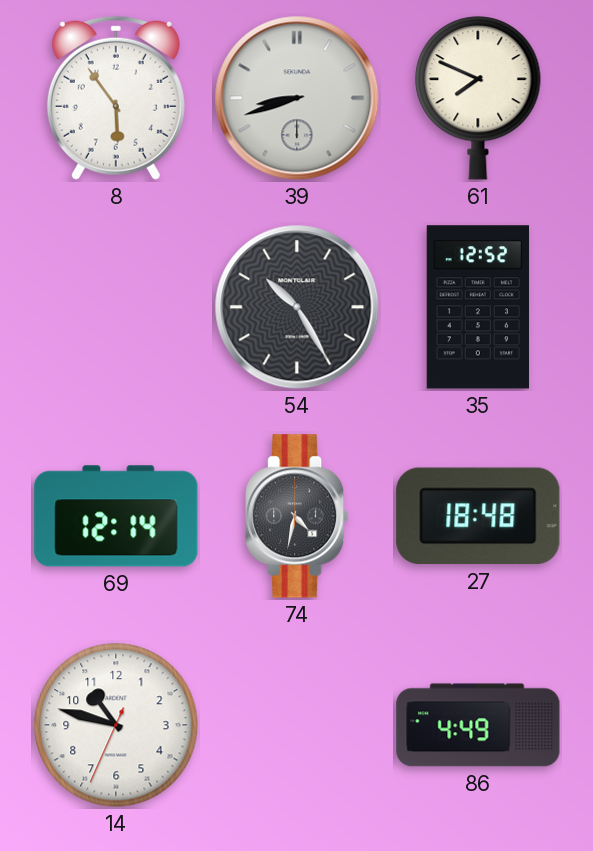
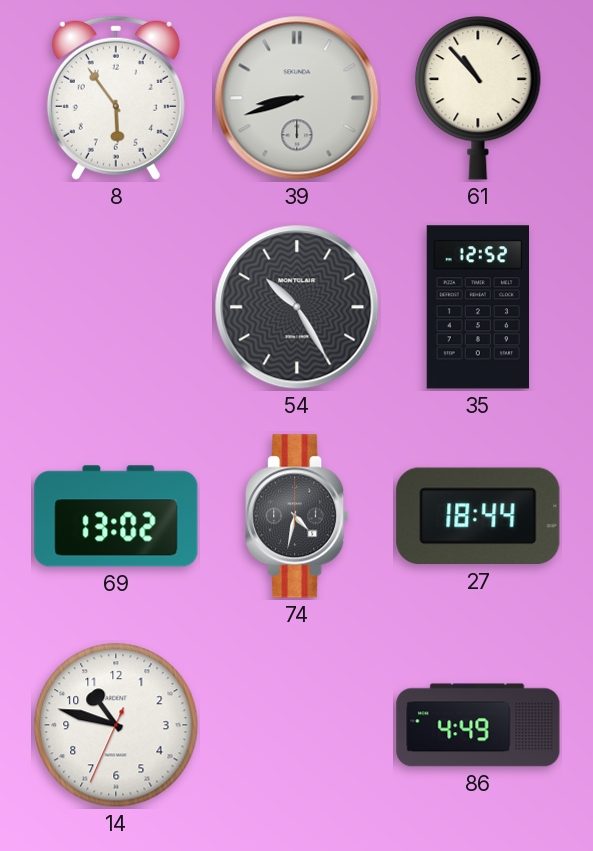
61: 7:49 -> 10:53
69: 12:14 -> 13:02
27: 18:48 -> 18:44
